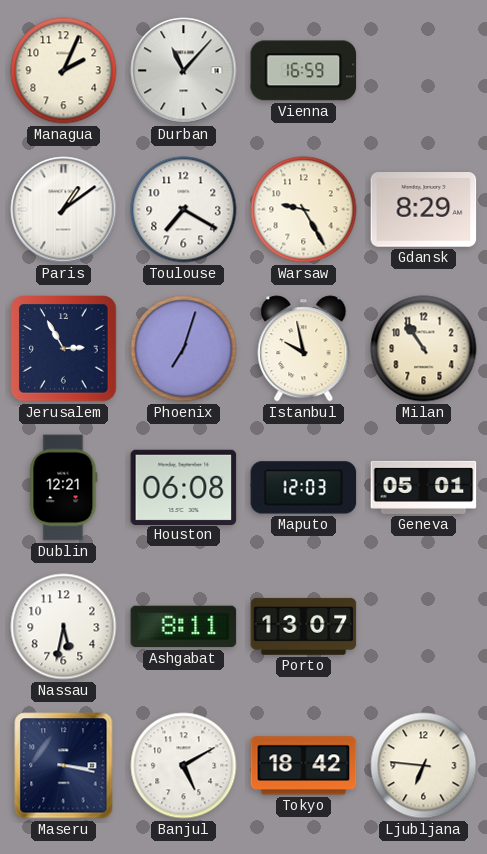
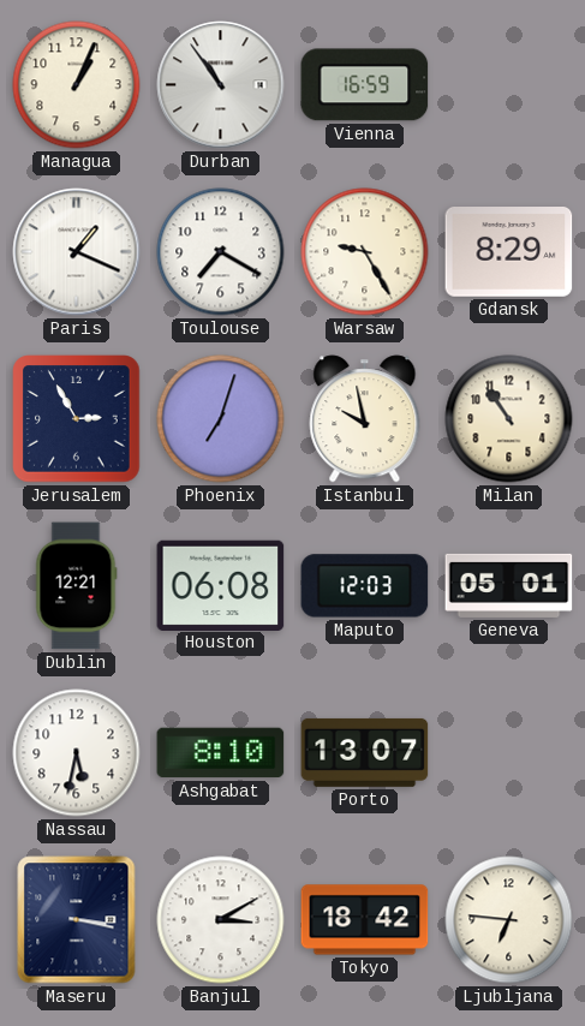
Managua: 2:04 -> 1:04
Durban: 11:07 -> 10:54
Paris: 1:09 -> 1:19
Ashgabat: 8:11 -> 8:10
Banjul: 5:10 -> 3:10
